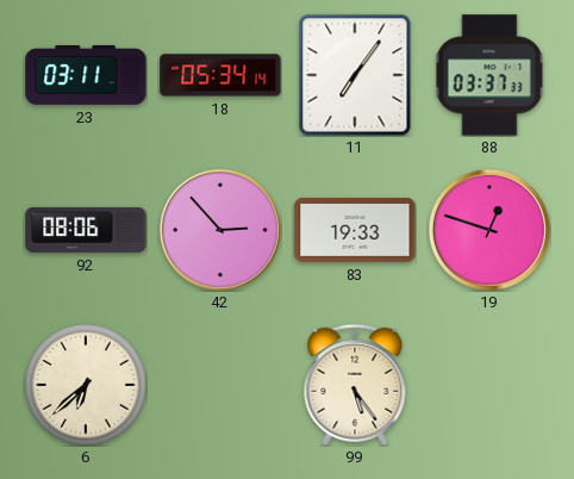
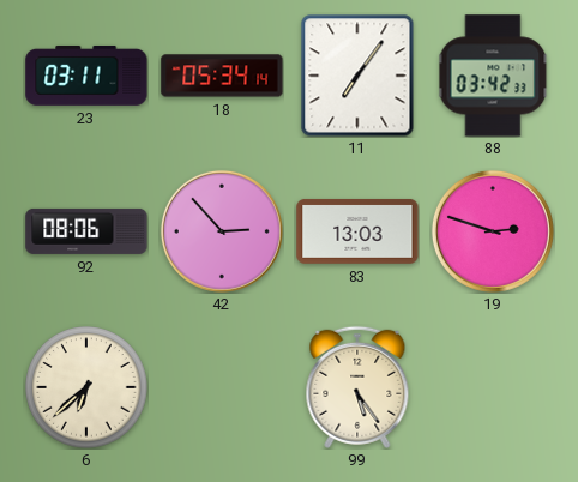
88: 03:37 -> 03:42
83: 19:33 -> 13:03
19: 12:48 -> 2:48
